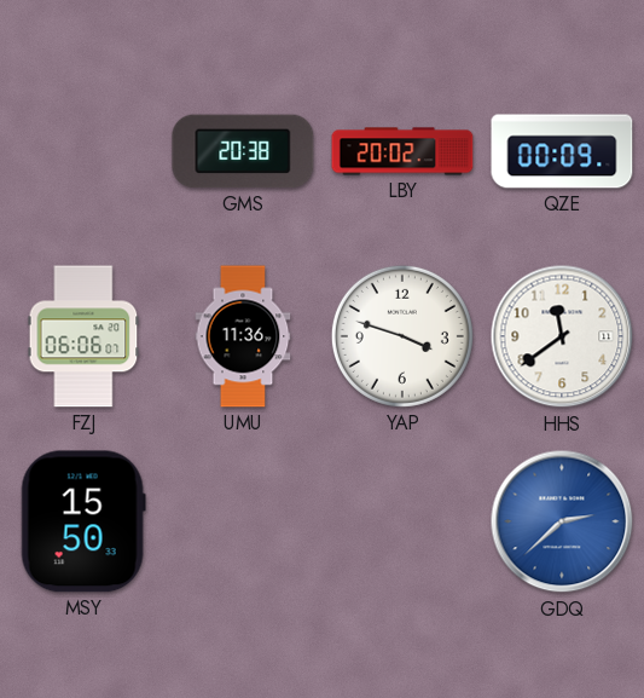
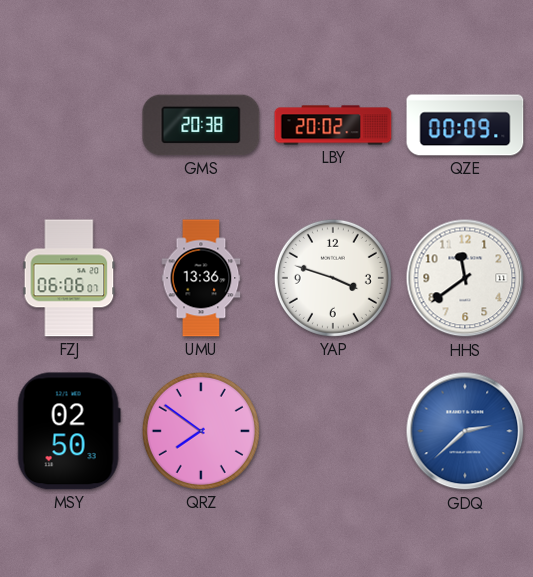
UMU: 11:36 -> 13:36
MSY: 15:50 -> 02:50
QRZ: none -> 7:51
